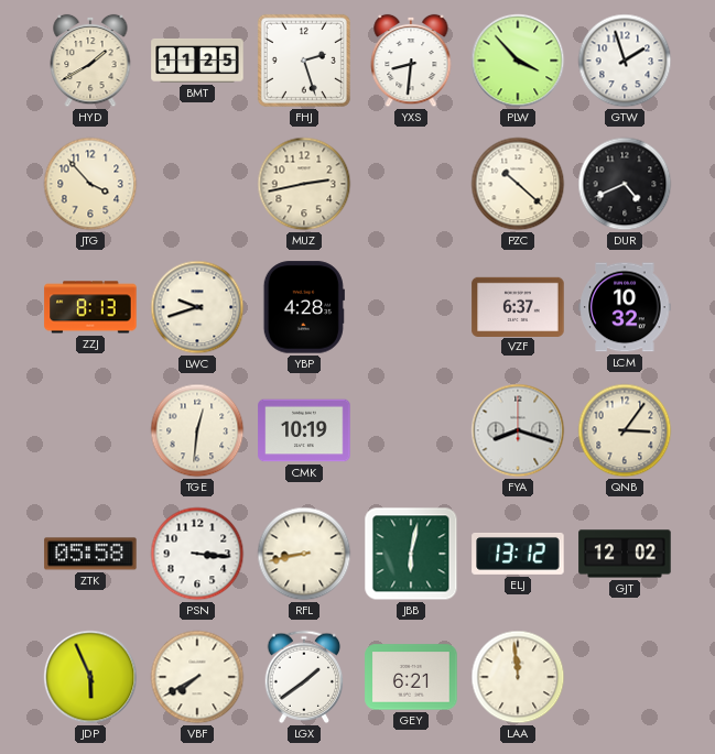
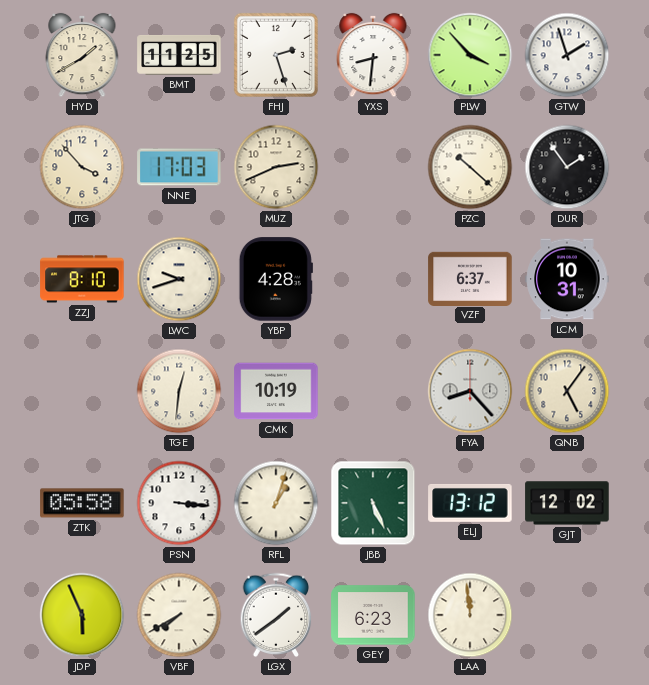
NNE: none -> 17:03
MUZ: 2:43 -> 2:41
DUR: 4:41 -> 1:54
ZZJ: 8:13 -> 8:10
LCM: 10:32 -> 10:31
FYA: 8:18 -> 8:23
QNB: 3:06 -> 5:06
RFL: 8:43 -> 1:03
JBB: 6:02 -> 5:26
GEY: 6:21 -> 6:23
